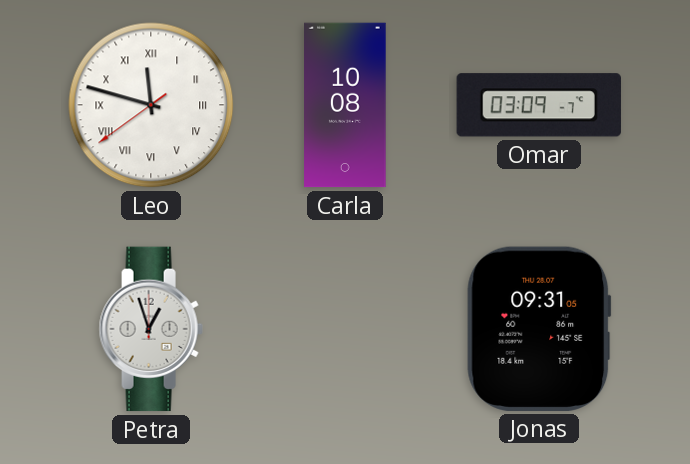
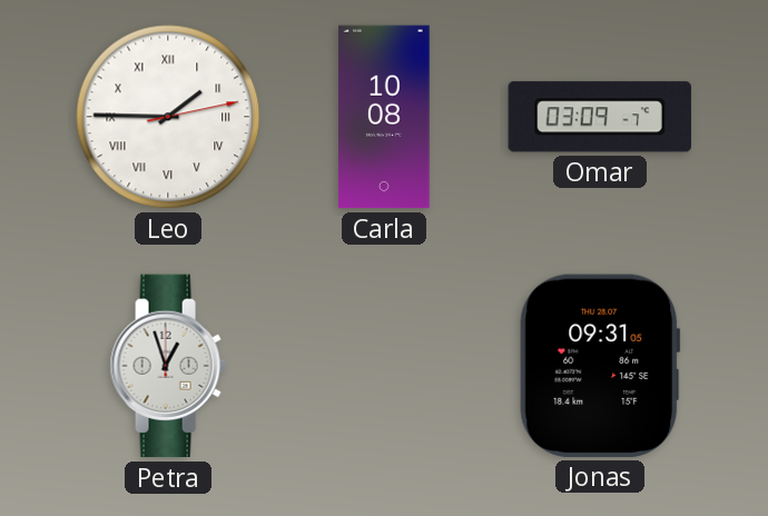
Leo: 11:47 -> 1:45
